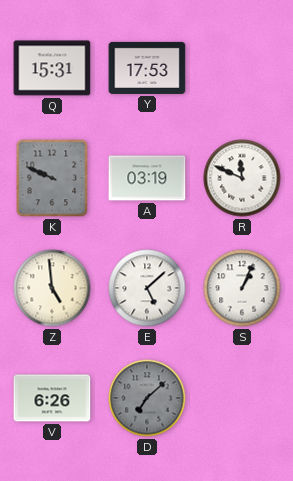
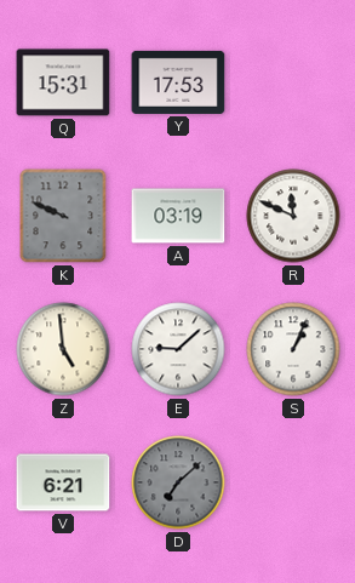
E: 5:08 -> 9:08
V: 6:26 -> 6:21
